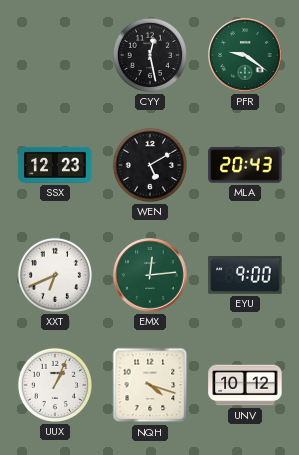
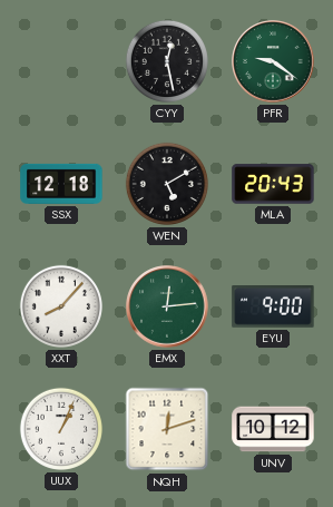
SSX: 12:23 -> 12:18
XXT: 6:41 -> 8:07
NQH: 4:18 -> 12:12
